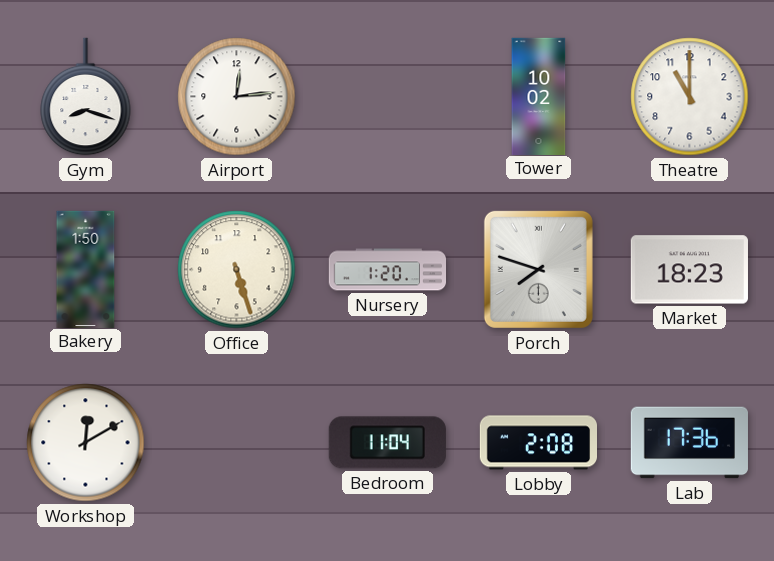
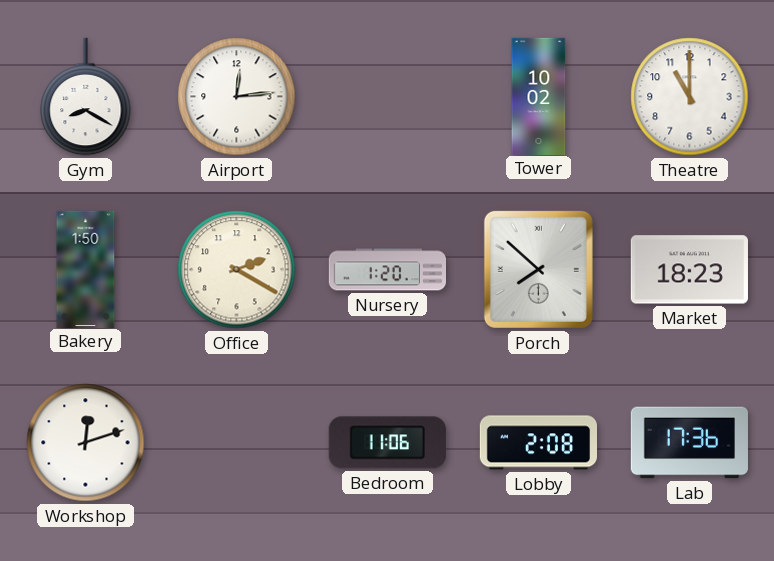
Gym: 8:18 -> 8:20
Office: 5:27 -> 2:20
Porch: 7:48 -> 7:52
Workshop: 12:10 -> 12:12
Bedroom: 11:04 -> 11:06
